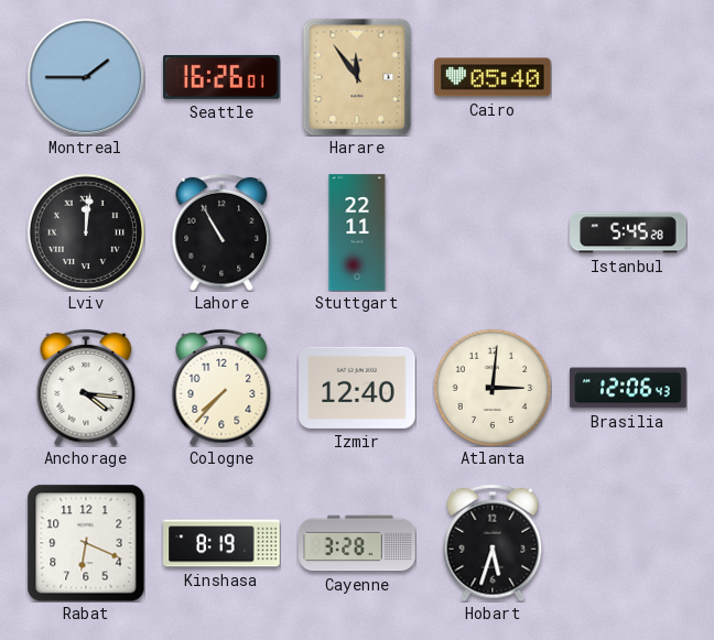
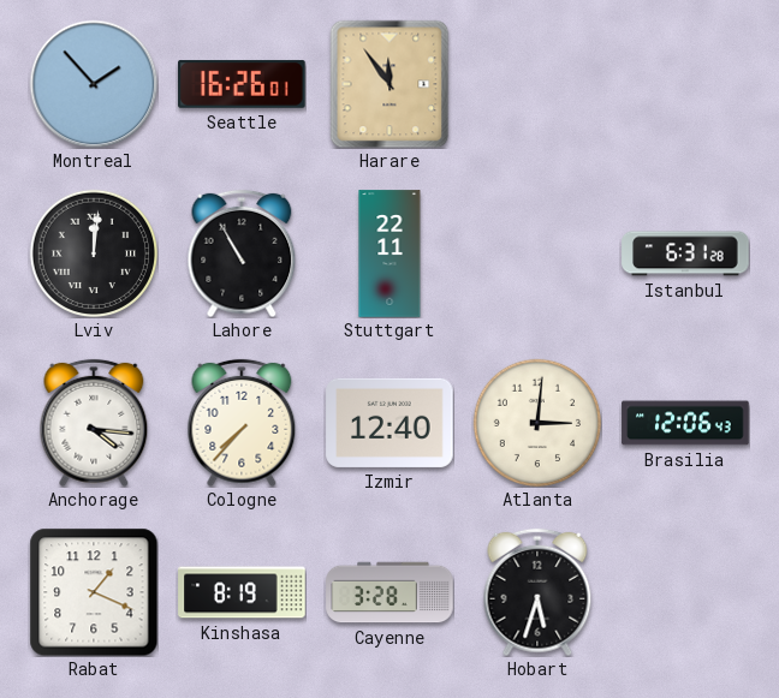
Montreal: 1:45 -> 1:53
Cairo: 05:40 -> none
Istanbul: 5:45 -> 6:31
Rabat: 6:19 -> 1:19
